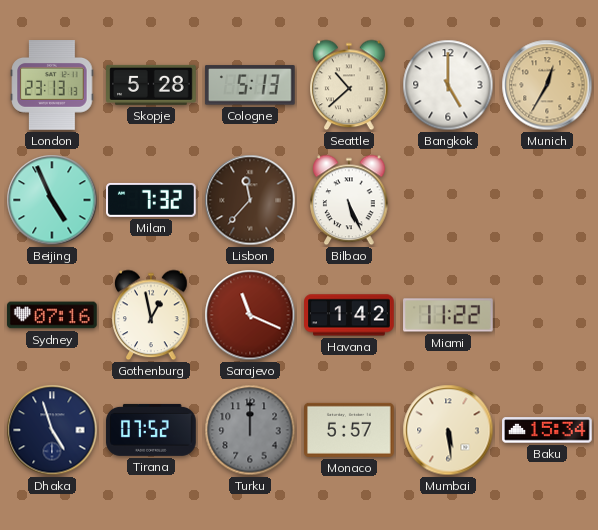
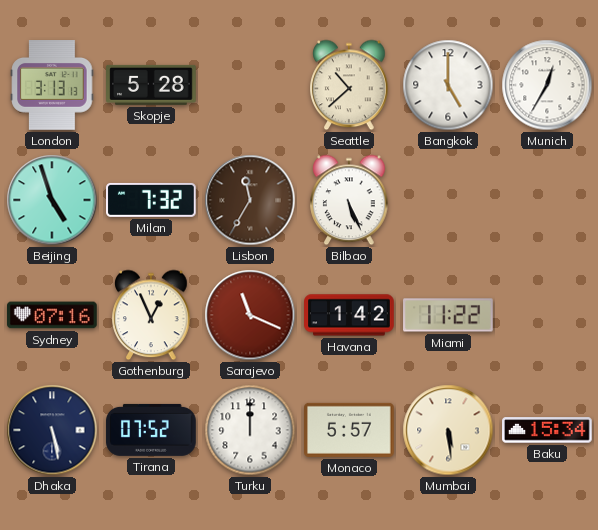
London: 23:13 -> 3:13
Cologne: 5:13 -> none
Munich dial: champagne -> white
Beijing: 4:56 -> 4:57
Lisbon: 11:37 -> 11:35
Gothenburg: 12:58 -> 12:56
Dhaka: 4:57 -> 5:28
Turku dial: grey -> white
